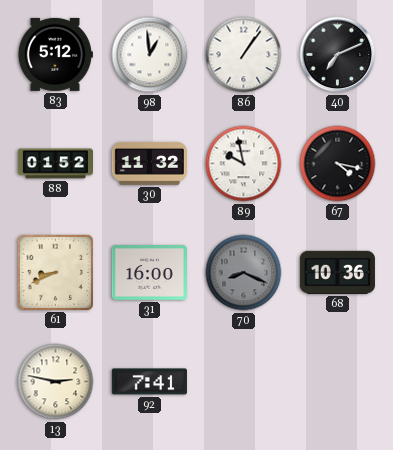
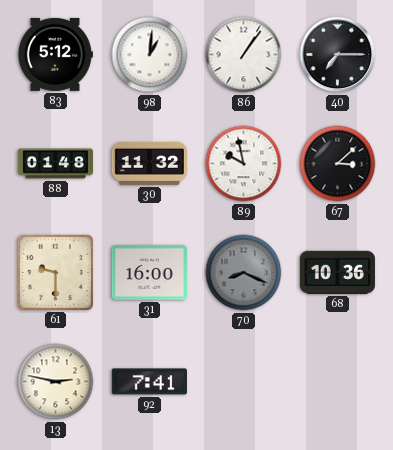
98: 12:59 -> 1:01
40: 7:11 -> 7:15
88: 01:52 -> 01:48
67: 4:17 -> 3:08
61: 8:41 -> 9:30
